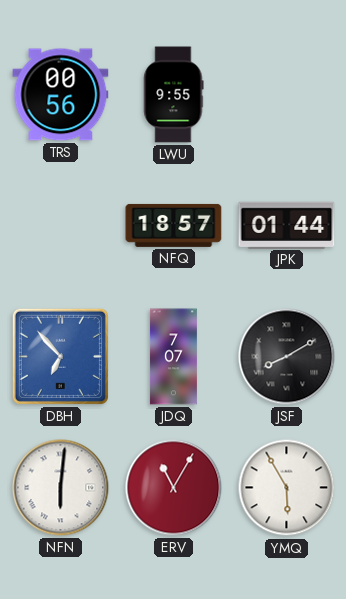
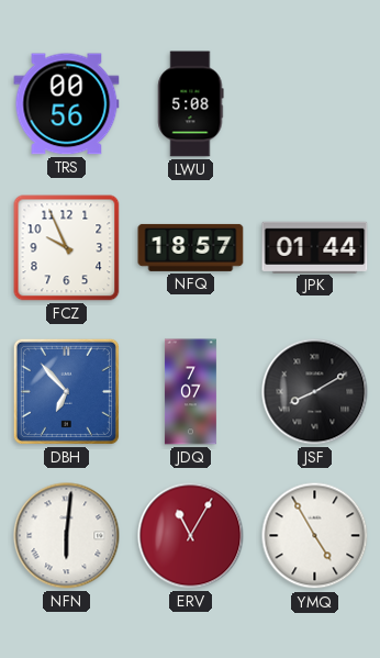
LWU: 9:55 -> 5:08
FCZ: none -> 9:56
YMQ: 5:55 -> 4:55
